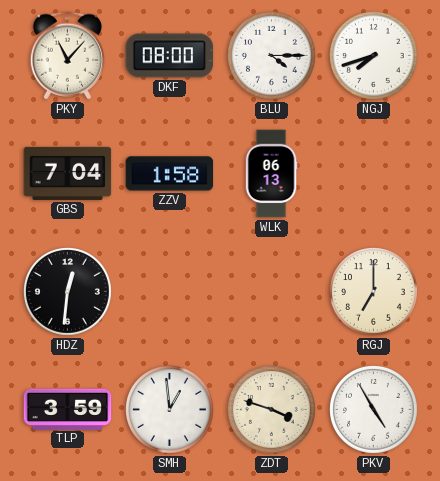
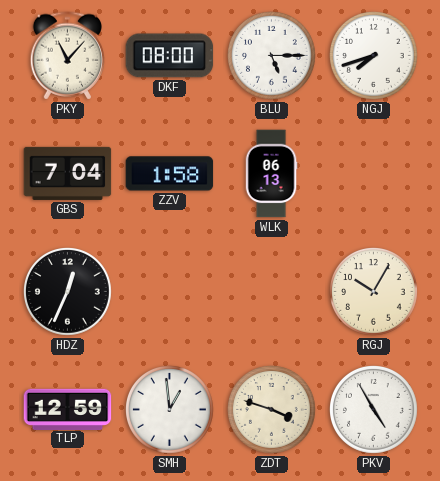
BLU: 4:15 -> 5:15
HDZ: 12:31 -> 12:34
RGJ: 7:00 -> 10:05
TLP: 3:59 -> 12:59
